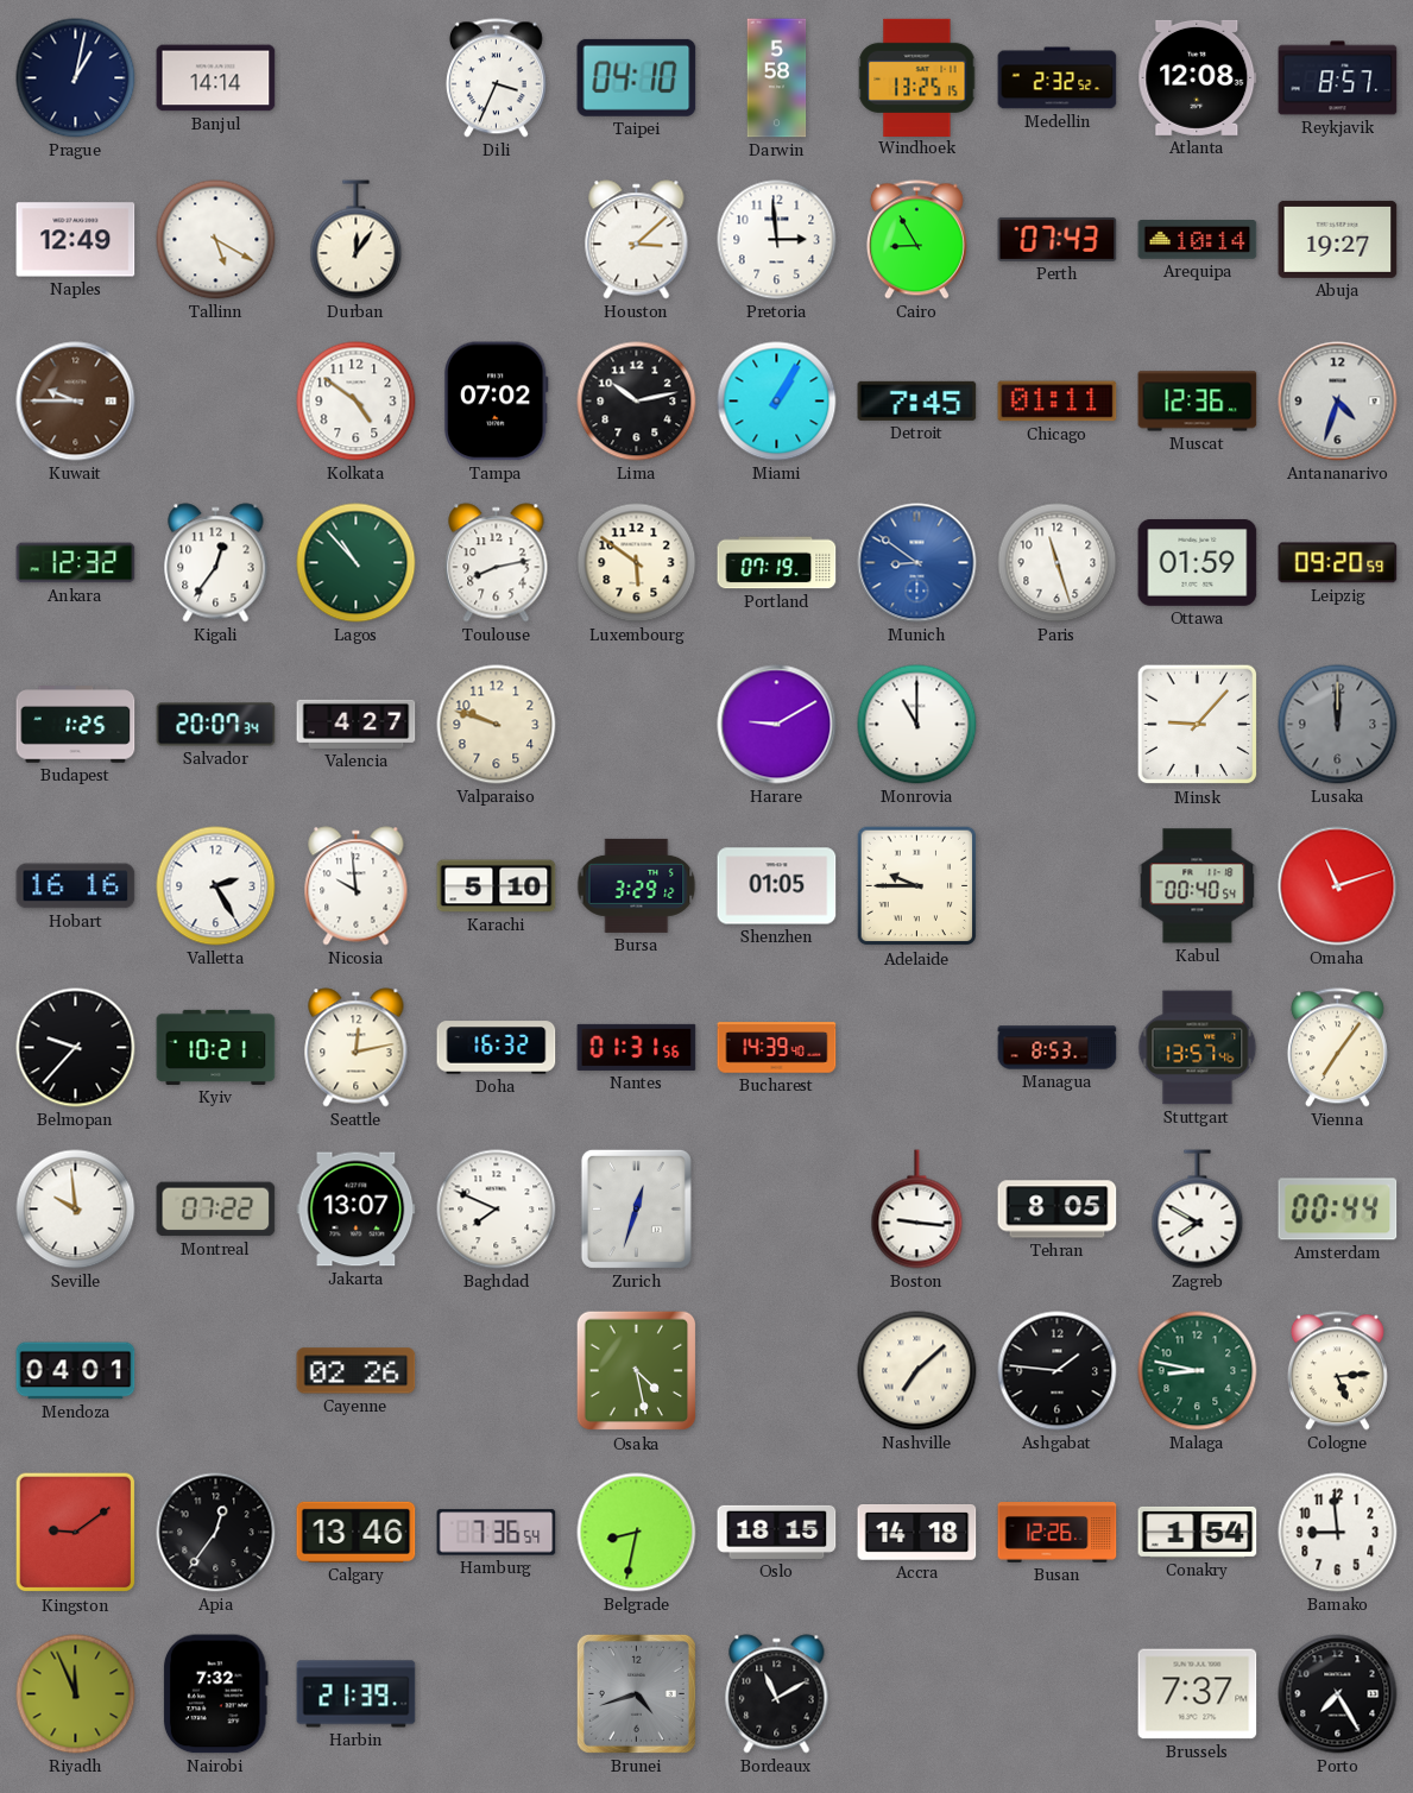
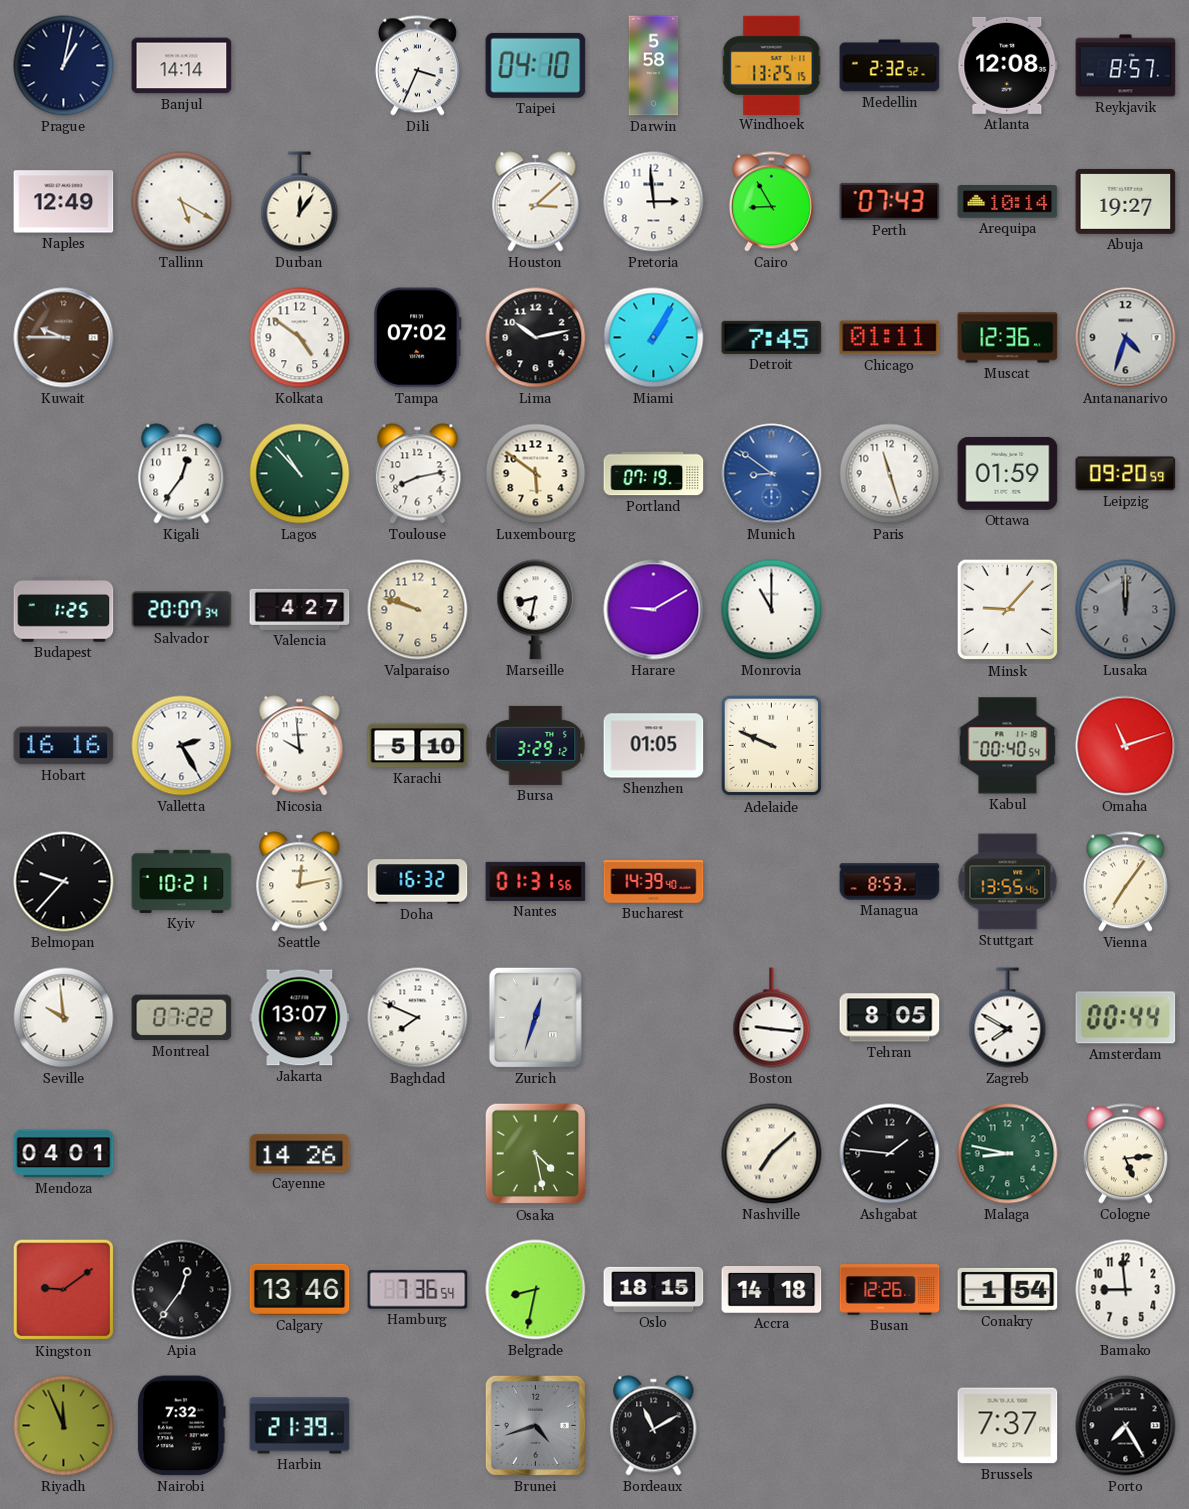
Ankara: 12:32 -> none
Marseille: none -> 8:32
Adelaide: 9:45 -> 9:49
Stuttgart: 13:57 -> 13:55
Cayenne: 02:26 -> 14:26
